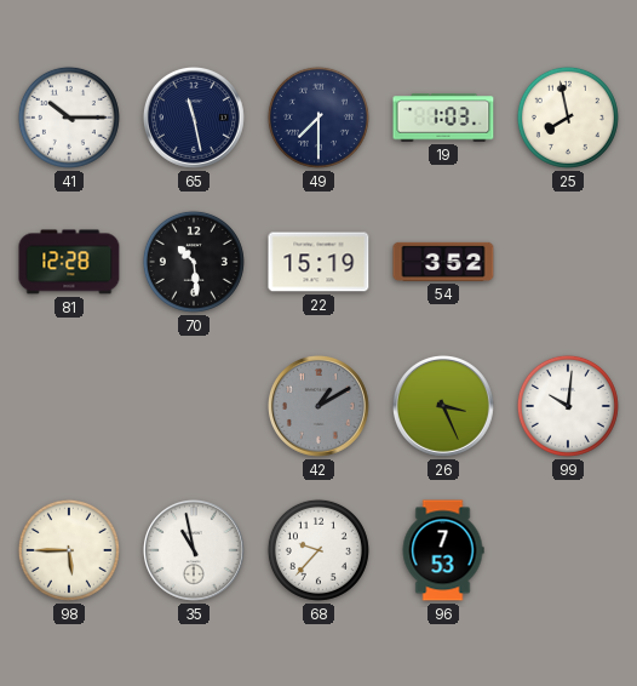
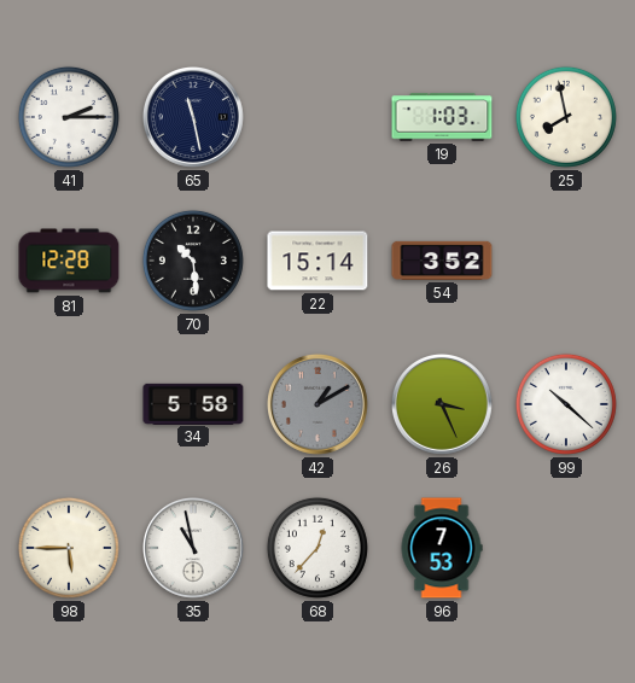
41: 10:15 -> 2:15
49: 7:30 -> none
22: 15:19 -> 15:14
34: none -> 5:58
99: 10:01 -> 10:22
68: 9:37 -> 12:37
